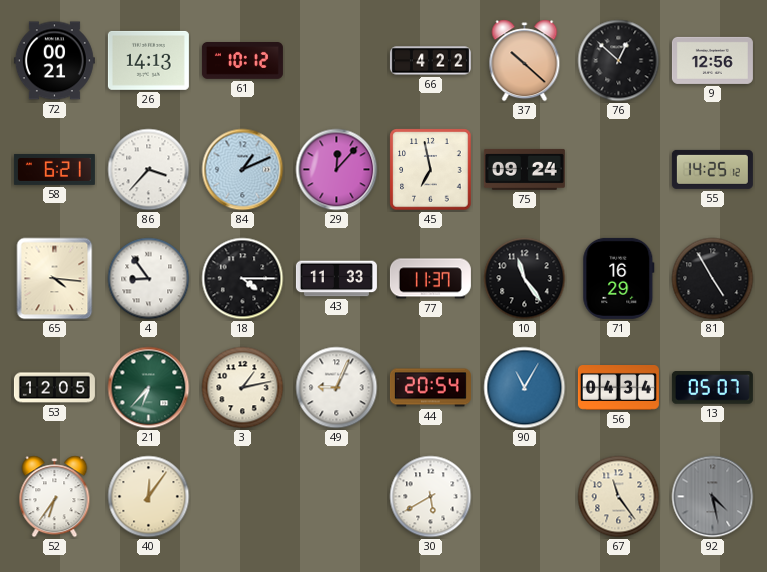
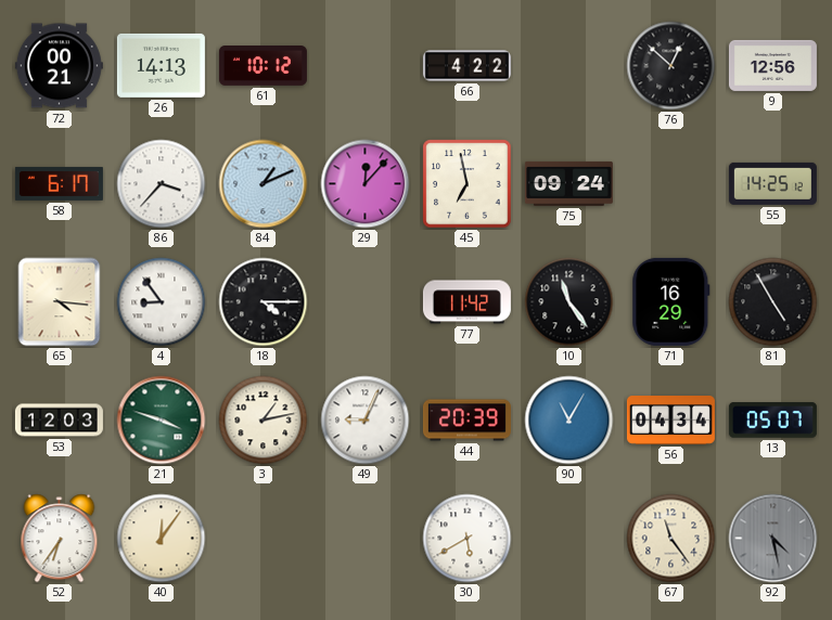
37: 10:22 -> none
58: 6:21 -> 6:17
43: 11:33 -> none
77: 11:37 -> 11:42
53: 12:05 -> 12:03
21: 6:37 -> 3:48
44: 20:54 -> 20:39
